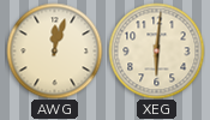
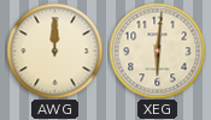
AWG: 12:03 -> 12:00
